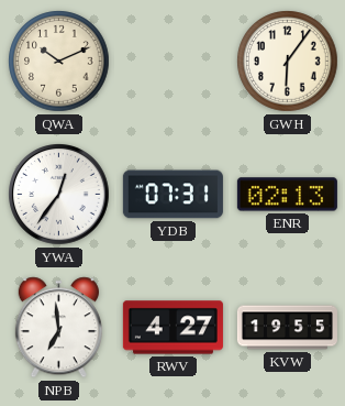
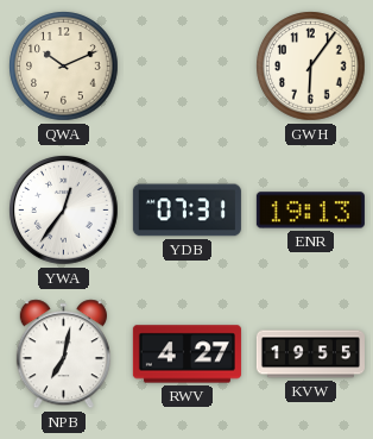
ENR: 02:13 -> 19:13
NPB: 6:59 -> 7:02
